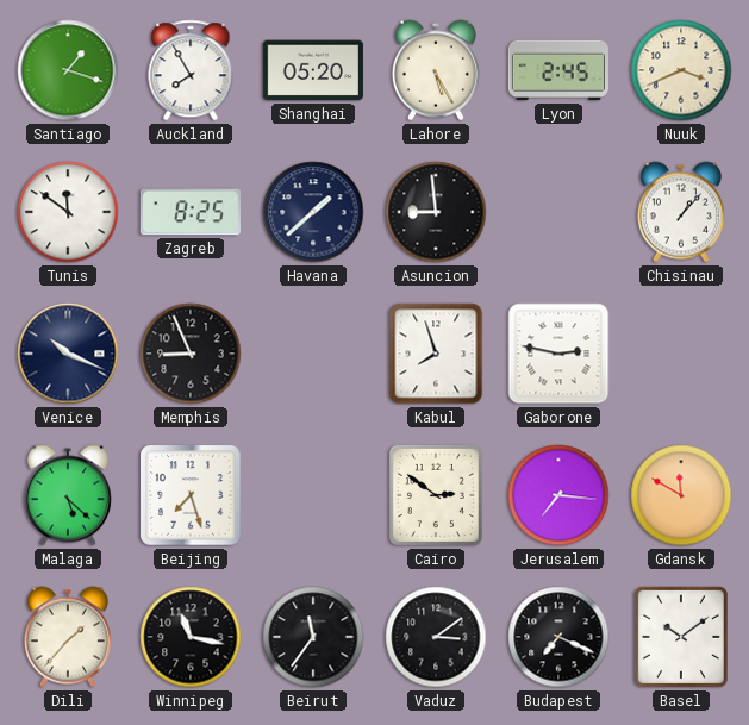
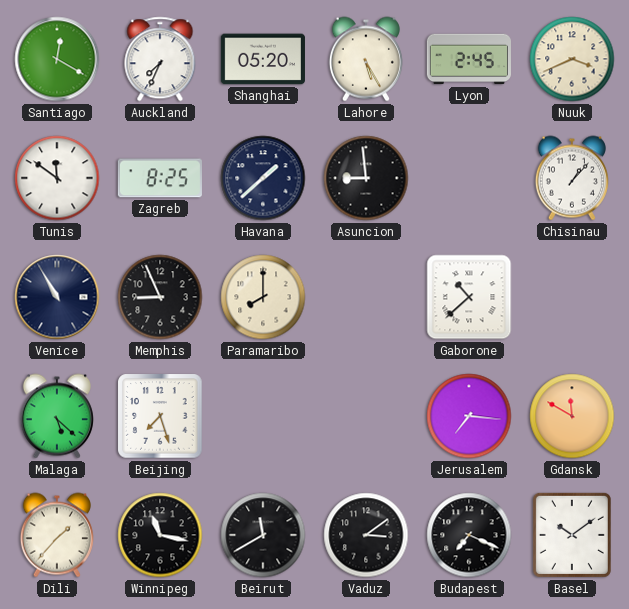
Santiago: 1:18 -> 12:20
Auckland: 7:55 -> 7:34
Venice: 10:19 -> 10:55
Paramaribo: none -> 8:00
Kabul: 7:57 -> none
Gaborone: 2:47 -> 10:38
Cairo: 2:51 -> none
Beirut: 11:36 -> 11:40
